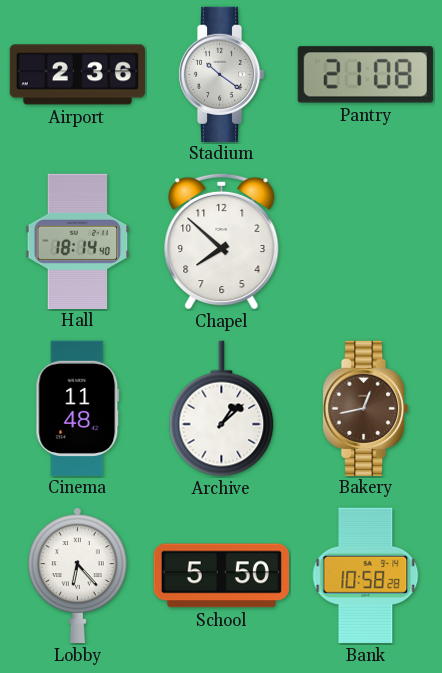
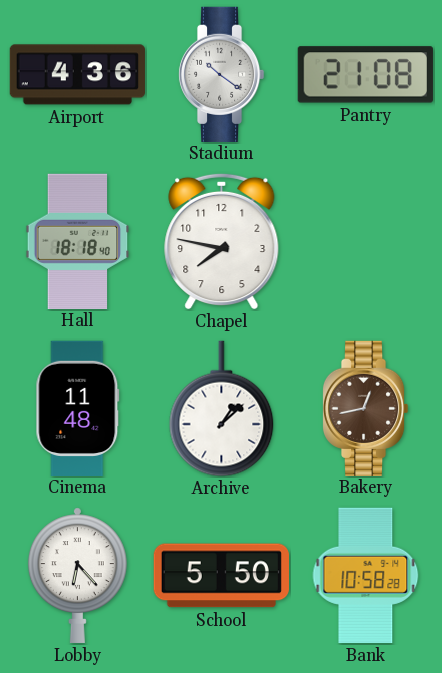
Airport: 2:36 -> 4:36
Hall: 18:14 -> 18:18
Chapel: 7:52 -> 7:47
